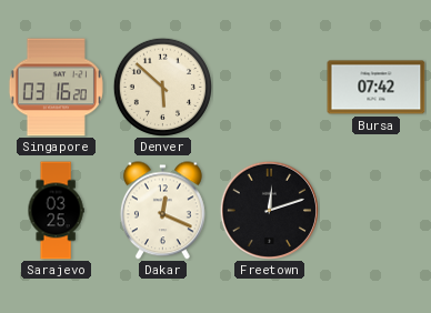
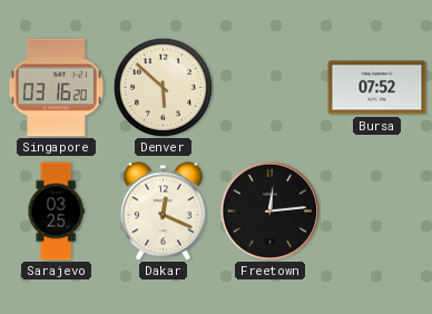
Bursa: 07:42 -> 07:52
Freetown: 12:12 -> 12:14
